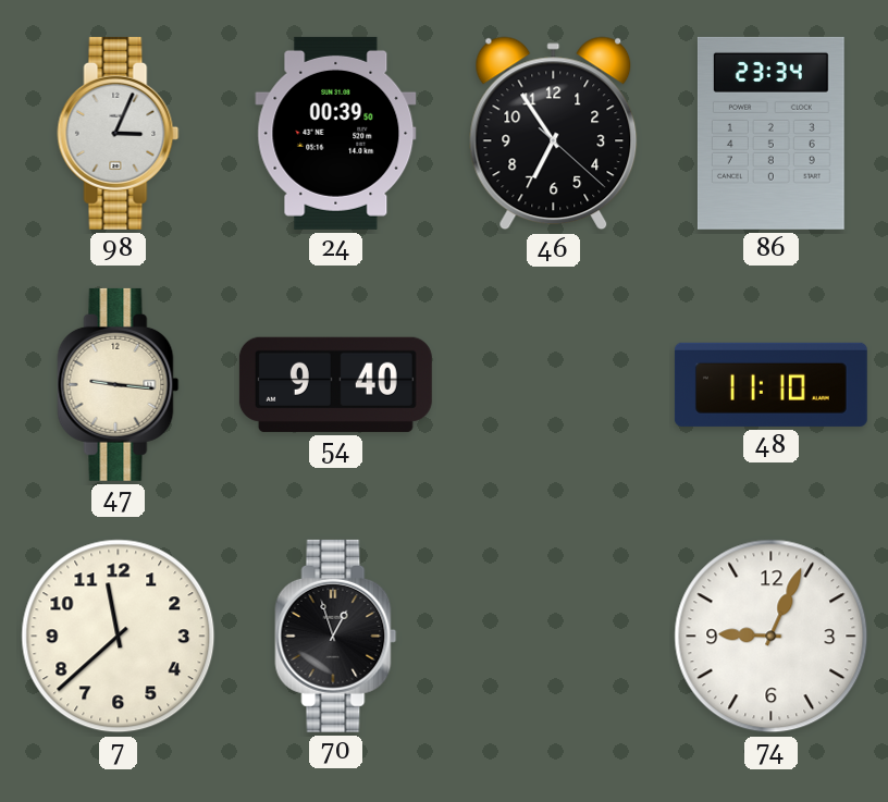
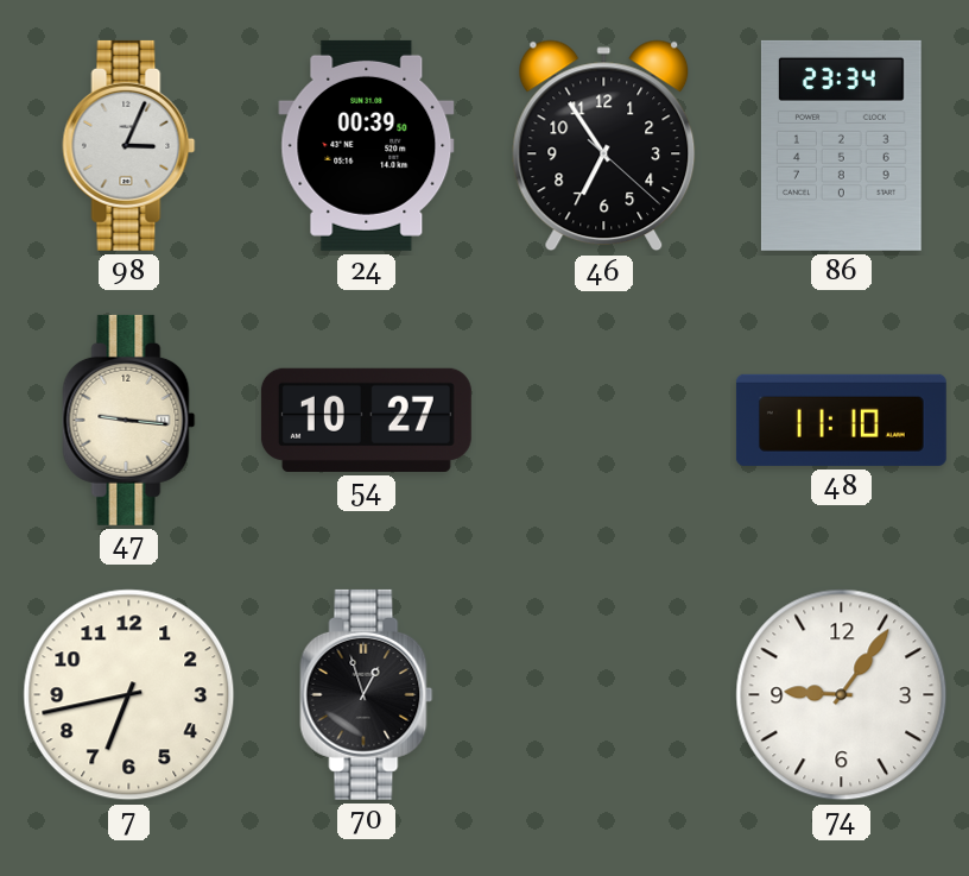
54: 9:40 -> 10:27
7: 11:38 -> 6:43
74: 9:04 -> 9:06
